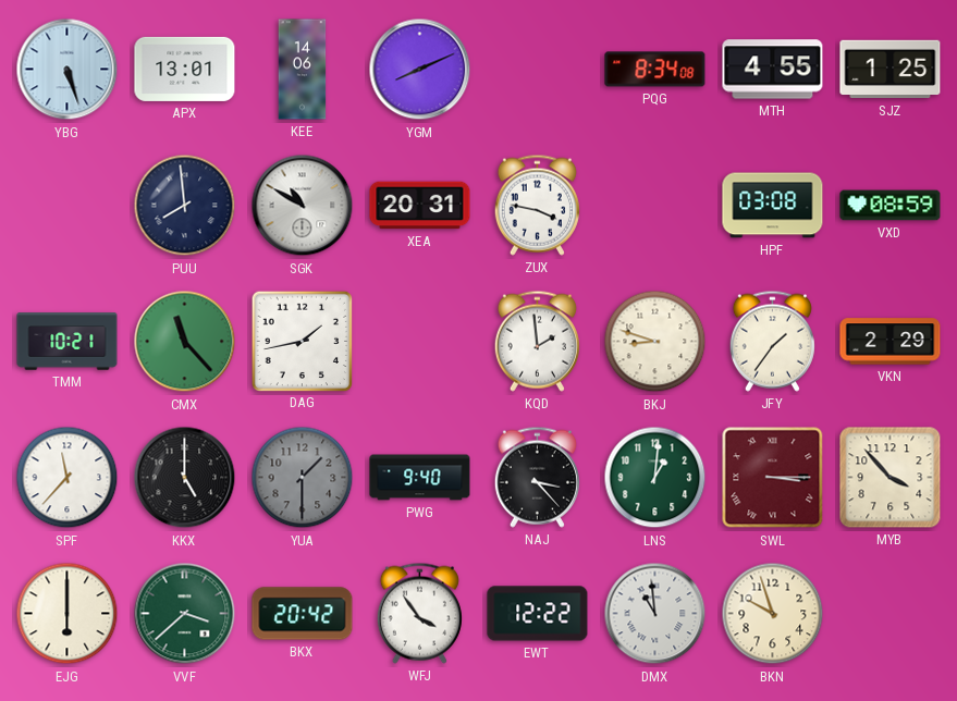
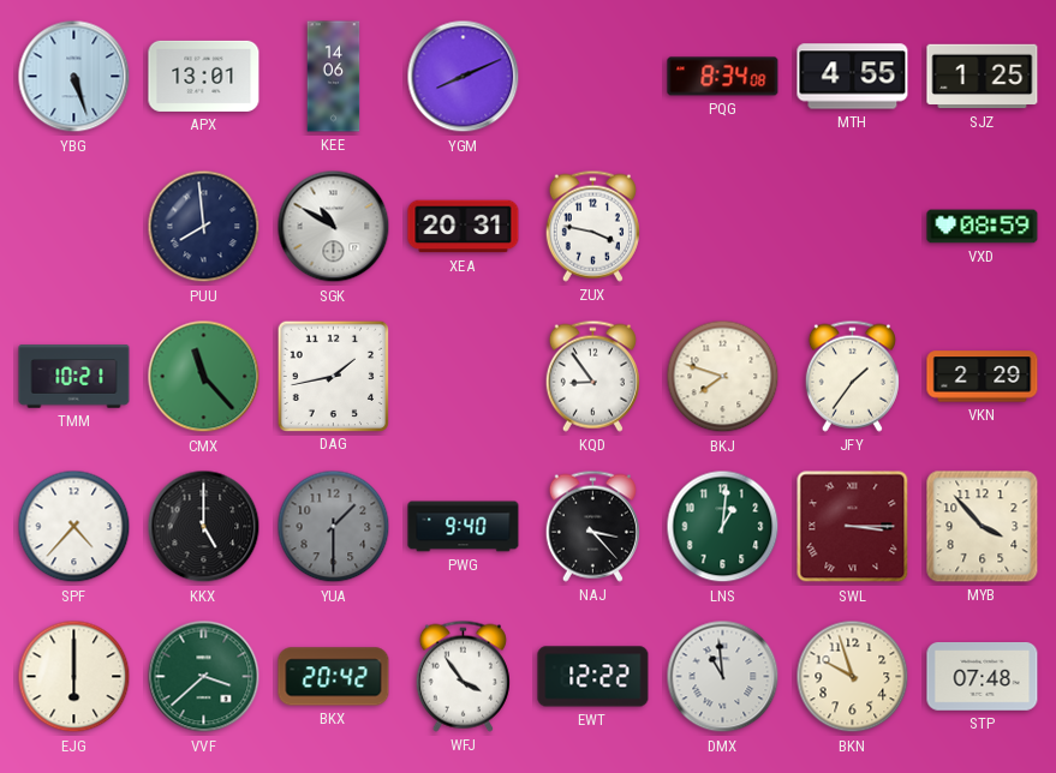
HPF: 03:08 -> none
KQD: 1:59 -> 8:54
BKJ: 8:48 -> 7:48
SPF: 11:37 -> 4:37
STP: none -> 07:48
